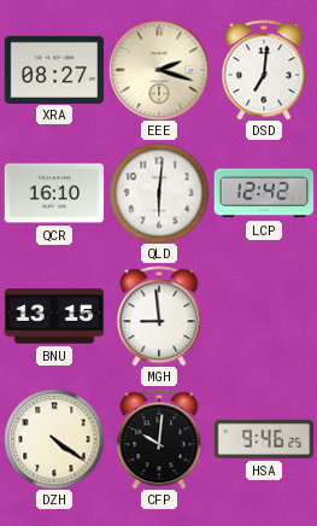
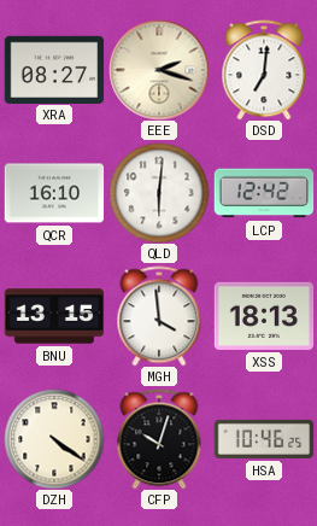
MGH: 8:59 -> 3:59
XSS: none -> 18:13
CFP: 10:01 -> 10:03
HSA: 9:46 -> 10:46
